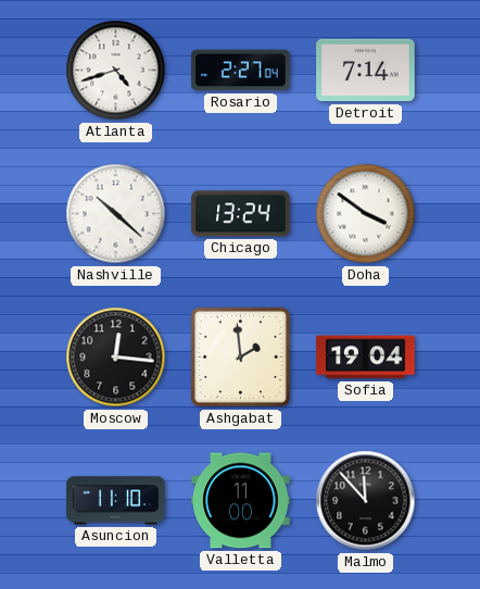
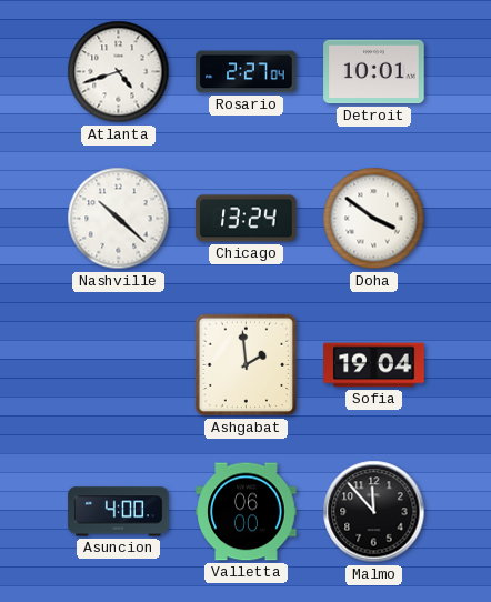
Detroit: 7:14 -> 10:01
Moscow: 12:16 -> none
Asuncion: 11:10 -> 4:00
Valletta: 11:00 -> 06:00
